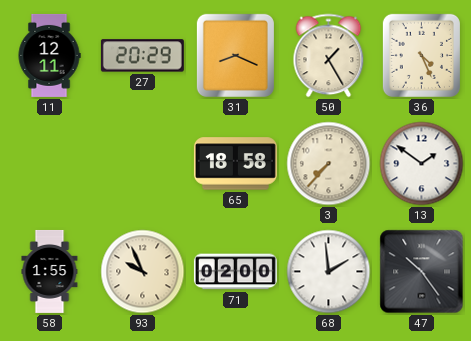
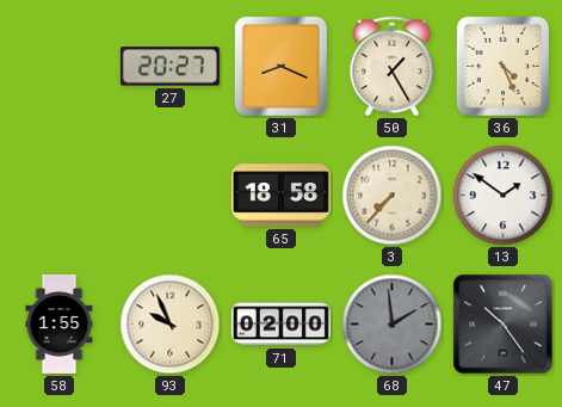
11: 12:11 -> none
27: 20:29 -> 20:27
68 dial: white -> grey
